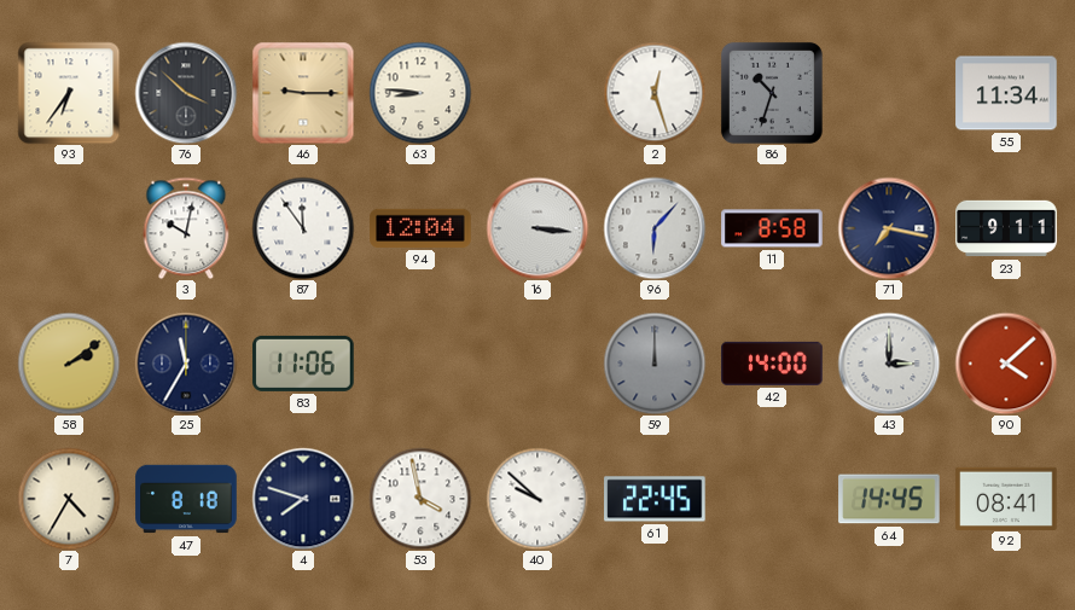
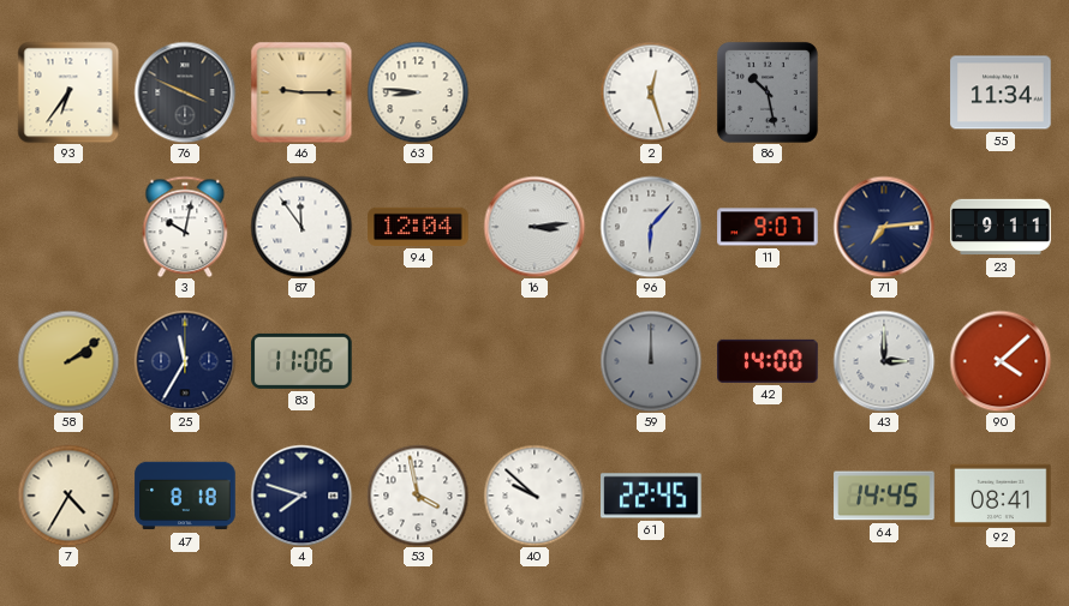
76: 3:52 -> 3:49
86: 10:33 -> 10:28
16: 3:16 -> 3:14
11: 8:58 -> 9:07
71: 7:17 -> 7:14
